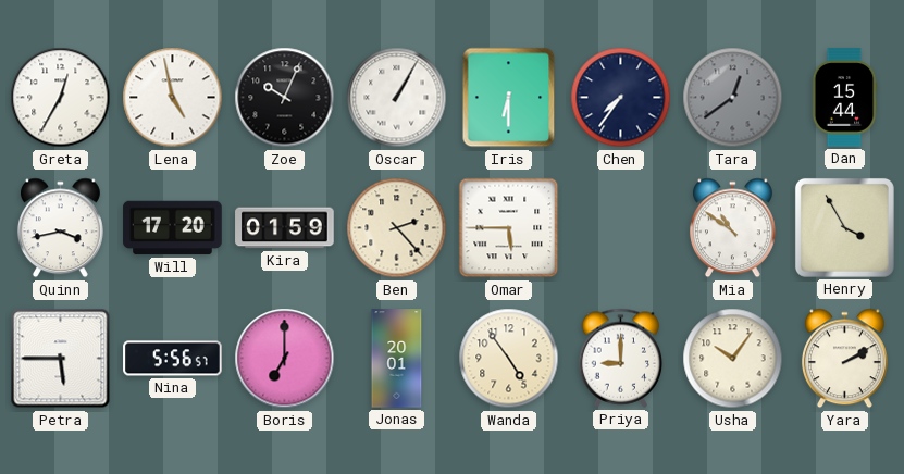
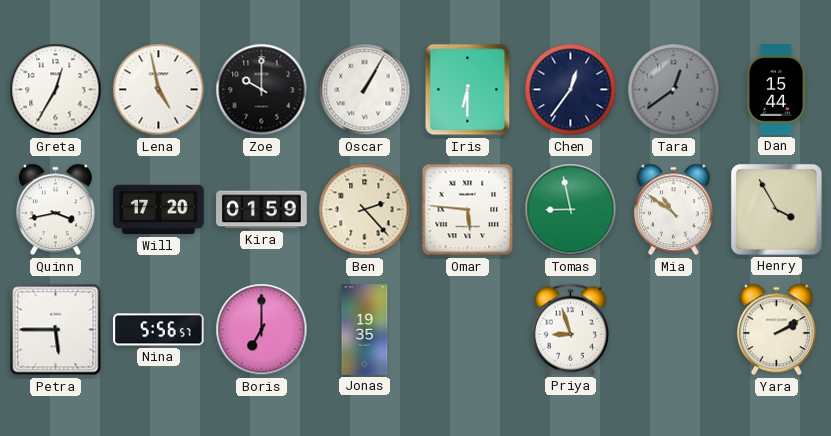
Zoe: 10:04 -> 10:00
Chen: 7:36 -> 12:36
Omar: 5:45 -> 5:46
Tomas: none -> 8:58
Jonas: 20:01 -> 19:35
Wanda: 4:54 -> none
Priya: 9:00 -> 8:57
Usha: 10:06 -> none
